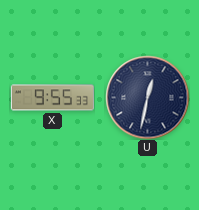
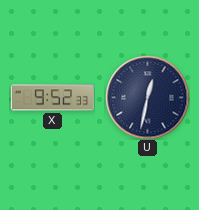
X: 9:55 -> 9:52
